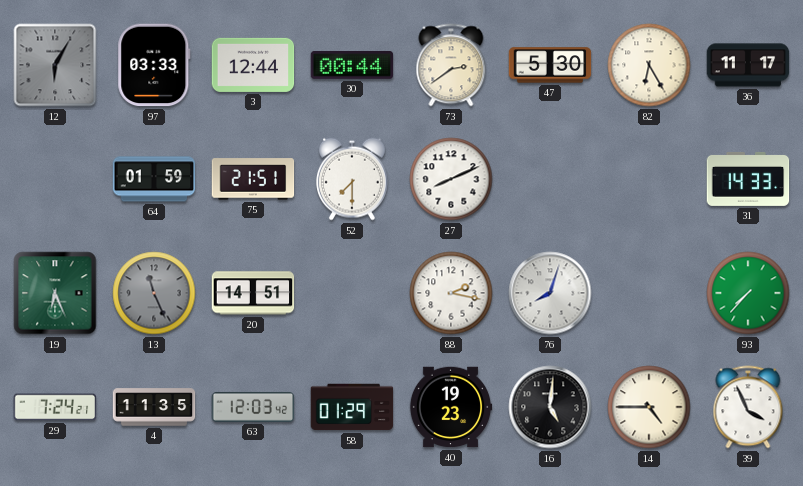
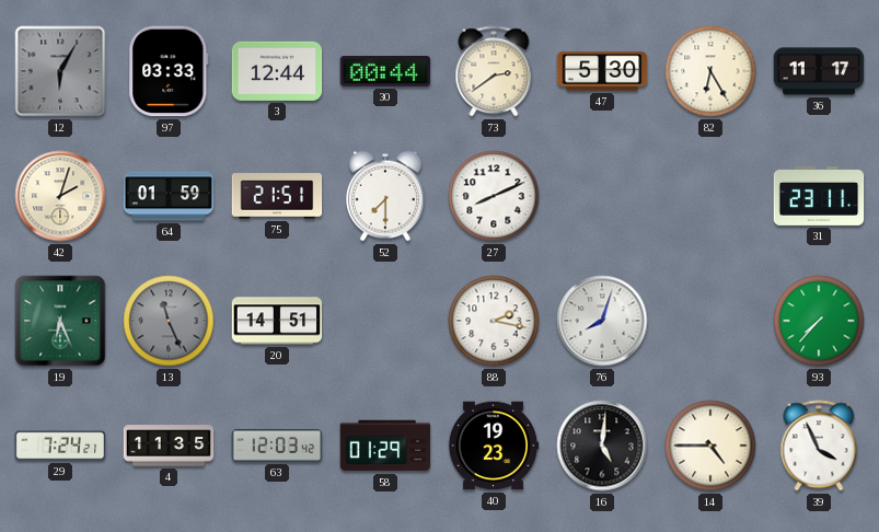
42: none -> 2:03
31: 14:33 -> 23:11
